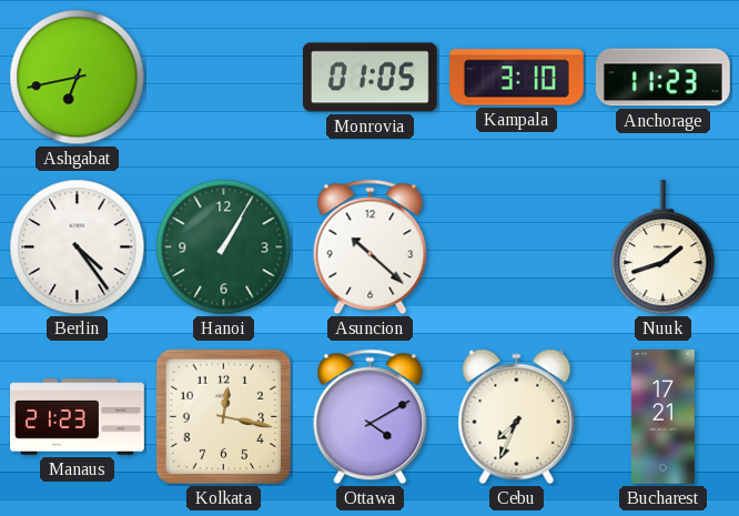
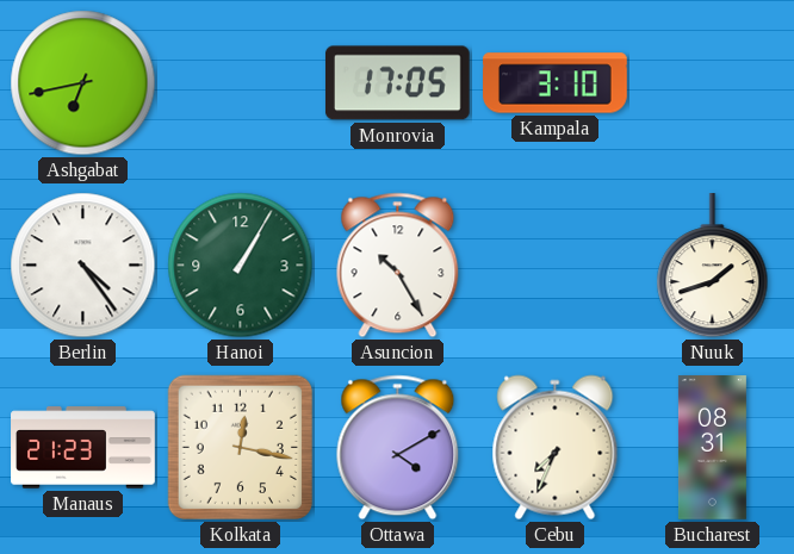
Monrovia: 01:05 -> 17:05
Anchorage: 11:23 -> none
Asuncion: 10:22 -> 10:25
Bucharest: 17:21 -> 08:31
